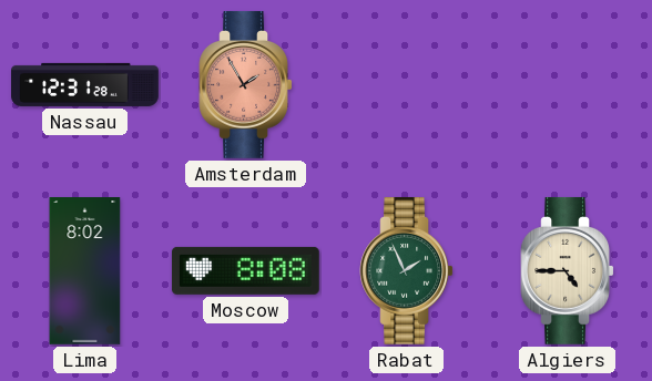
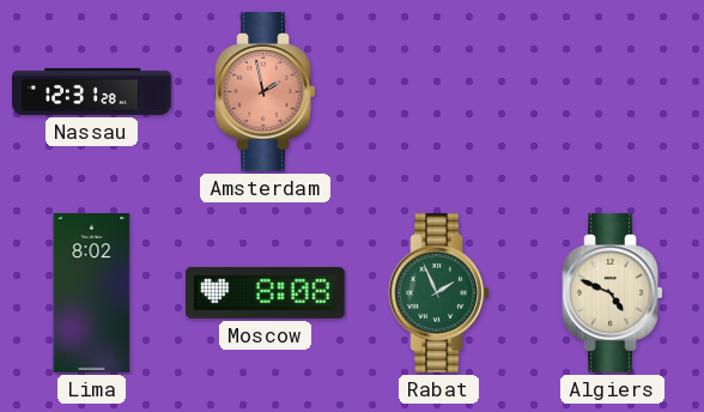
Amsterdam: 1:55 -> 1:58
Algiers: 4:45 -> 4:49
